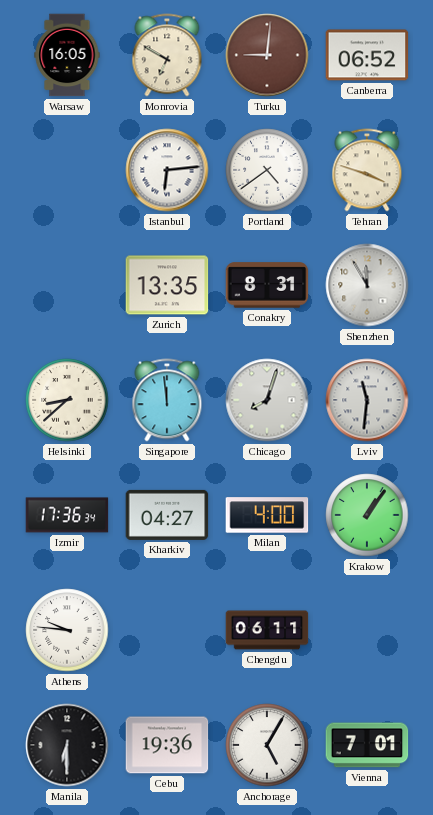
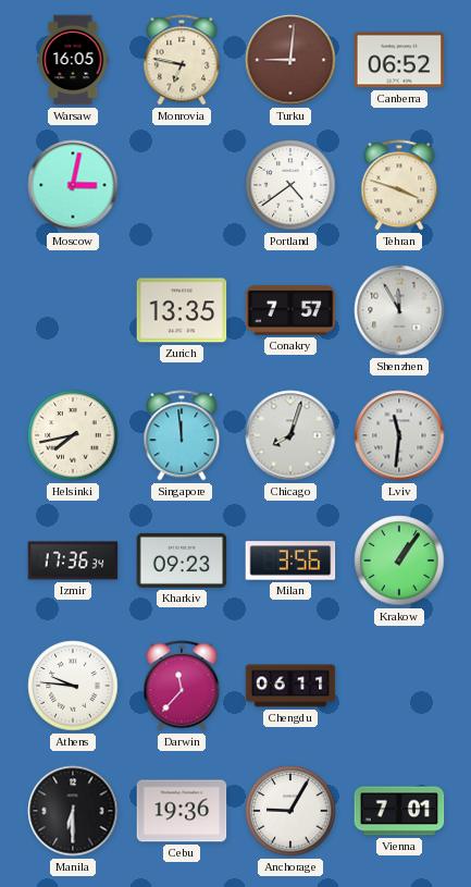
Monrovia: 6:50 -> 6:47
Moscow: none -> 3:02
Istanbul: 6:14 -> none
Conakry: 8:31 -> 7:57
Helsinki: 8:38 -> 7:43
Kharkiv: 04:27 -> 09:23
Milan: 4:00 -> 3:56
Darwin: none -> 11:37
Anchorage: 5:05 -> 9:05
